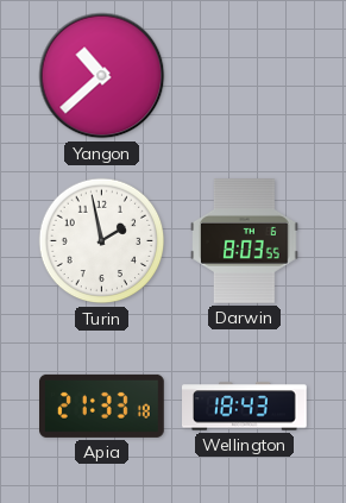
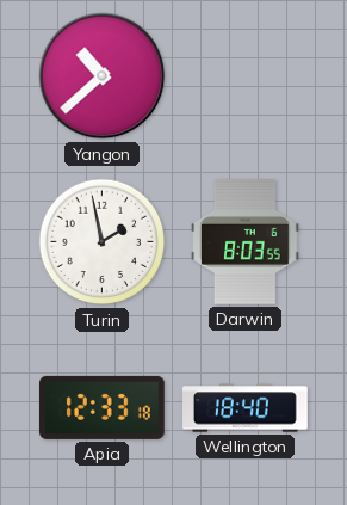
Apia: 21:33 -> 12:33
Wellington: 18:43 -> 18:40
